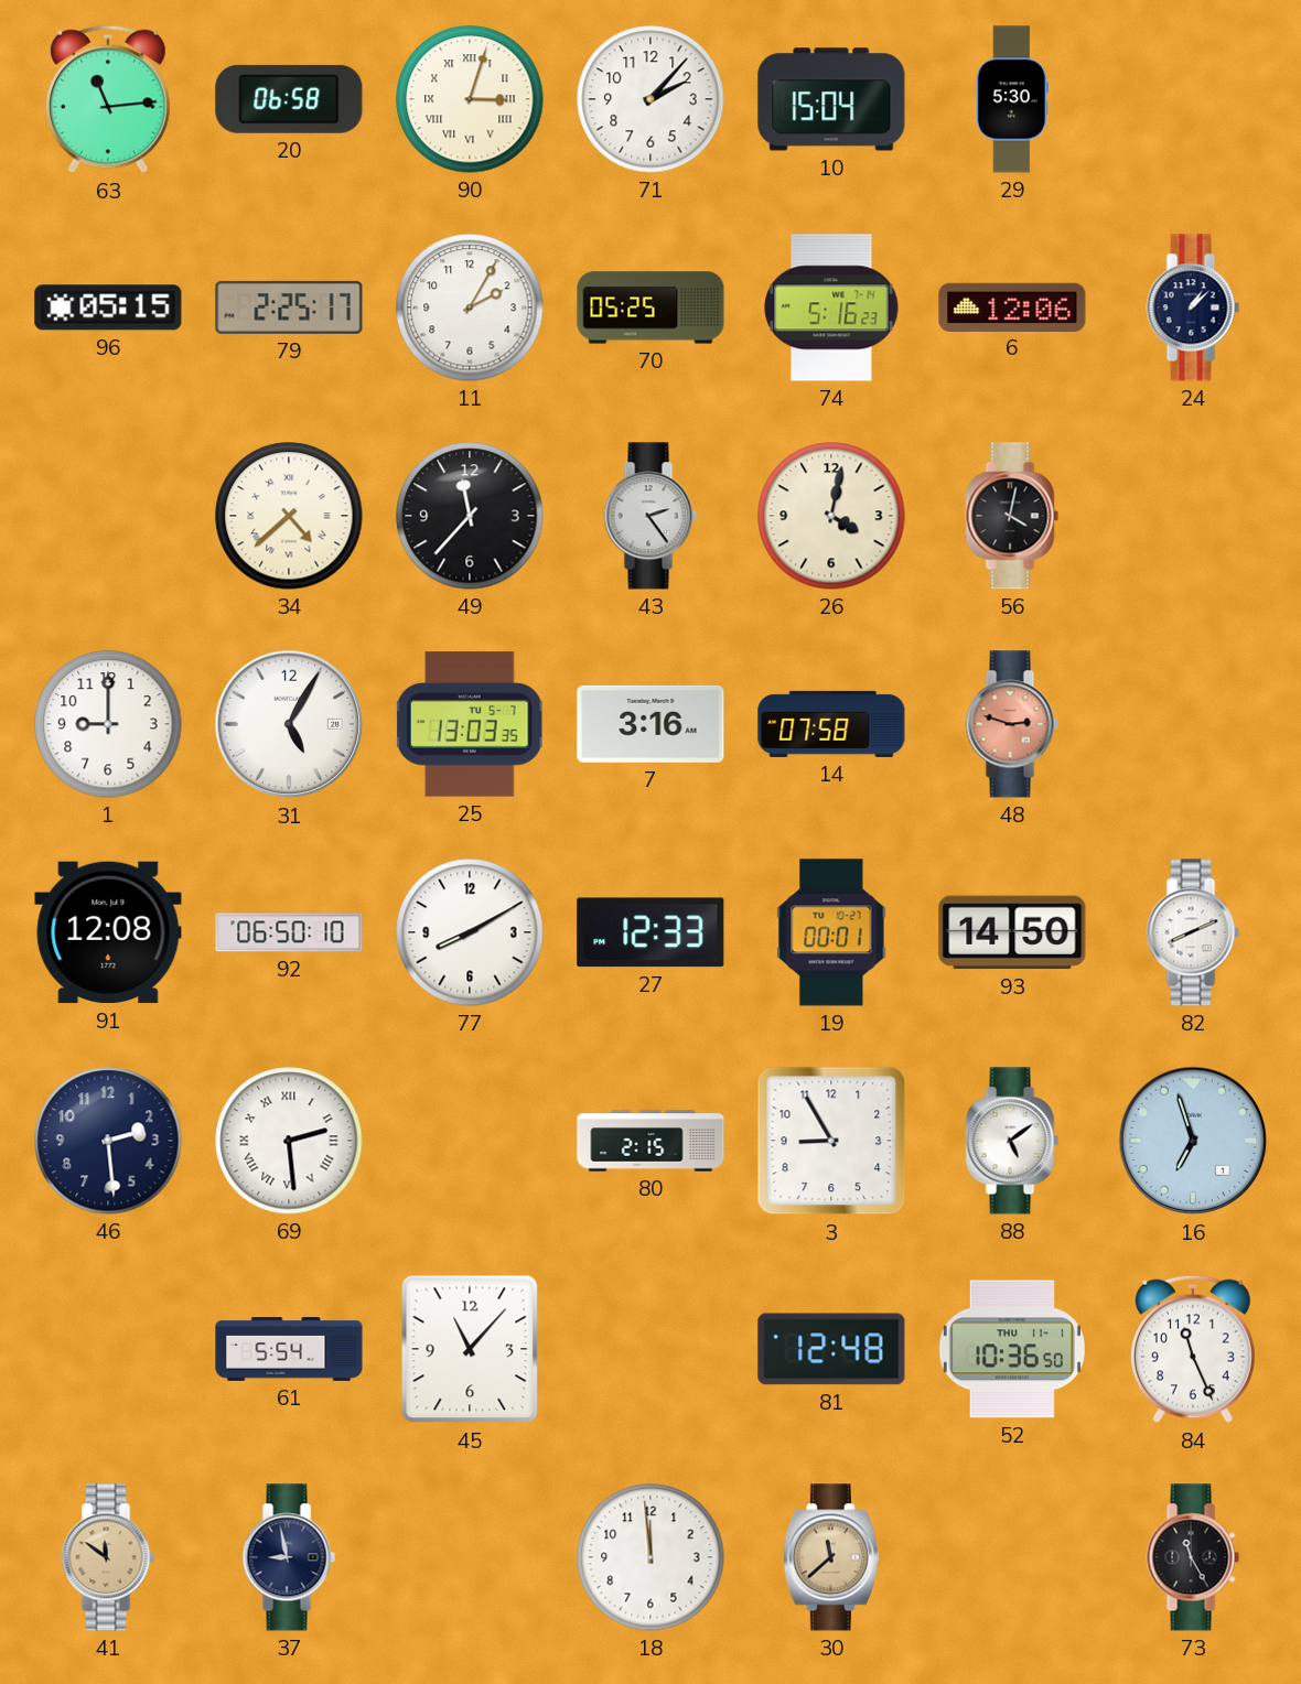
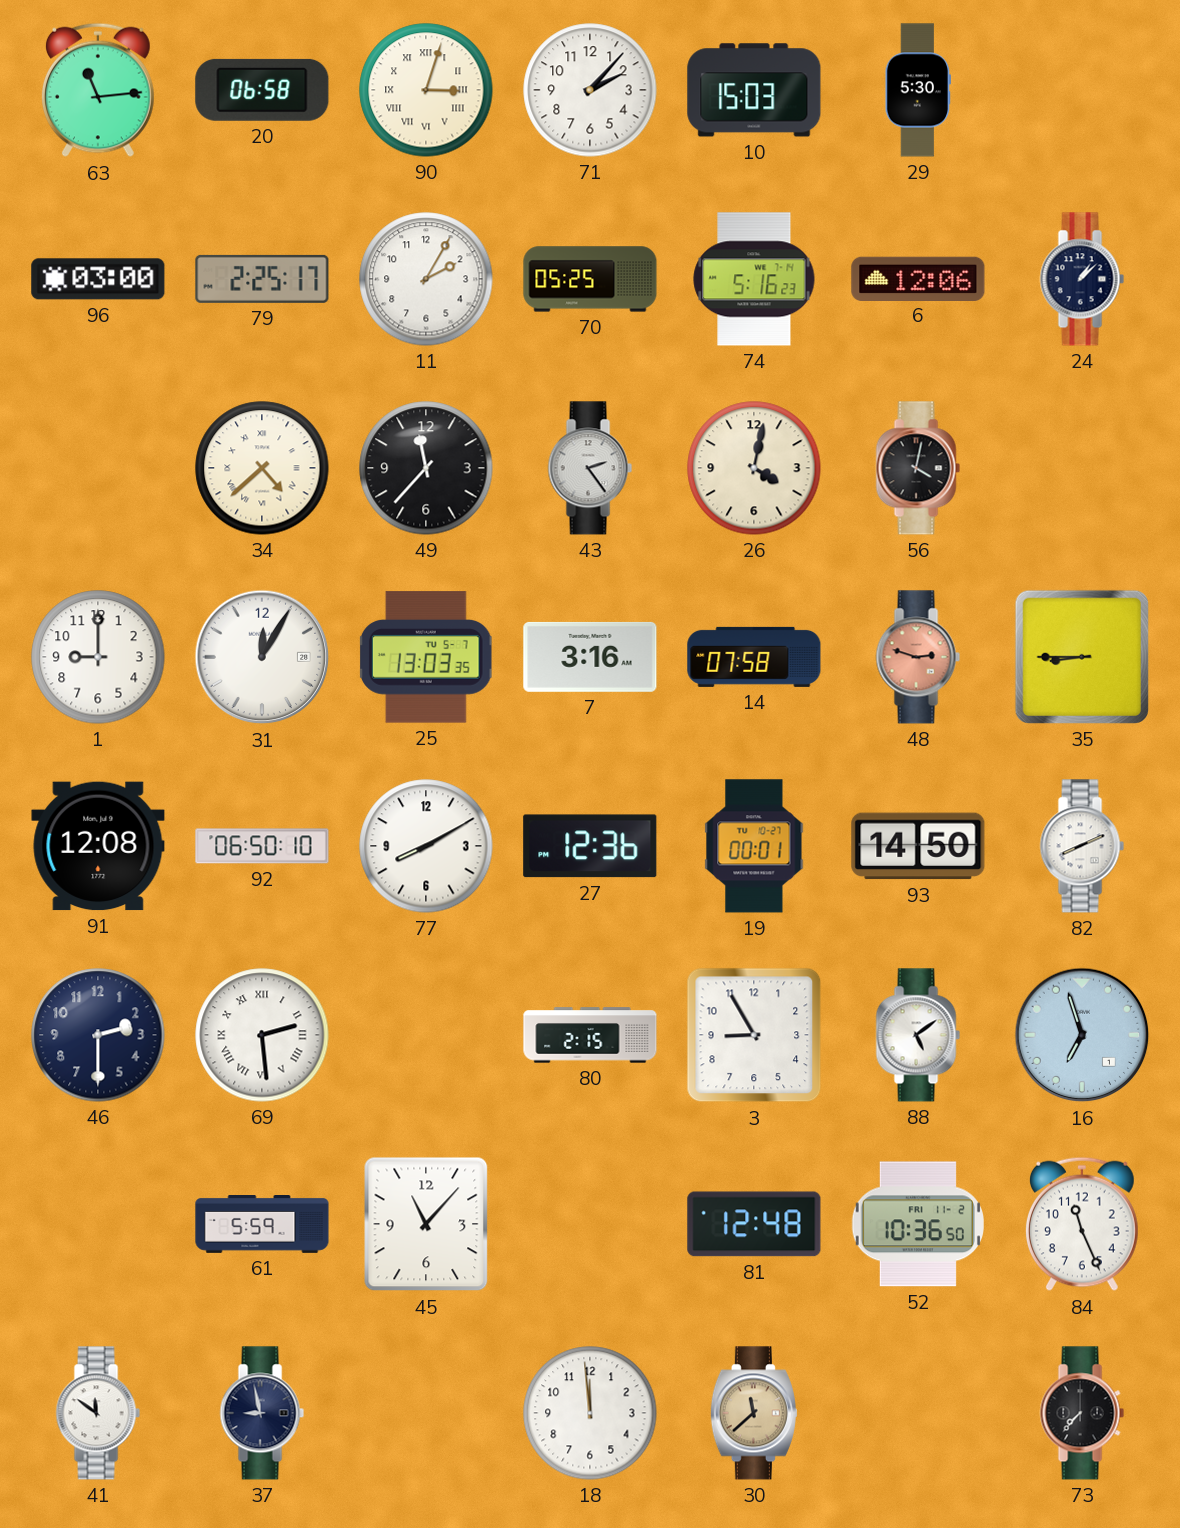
10: 15:04 -> 15:03
96: 05:15 -> 03:00
31: 5:05 -> 12:05
35: none -> 8:45
27: 12:33 -> 12:36
46: 2:29 -> 2:30
61: 5:54 -> 5:59
52 date: THU 11-1 -> FRI 11-2
41 dial: champagne -> white
73: 11:25 -> 7:37
